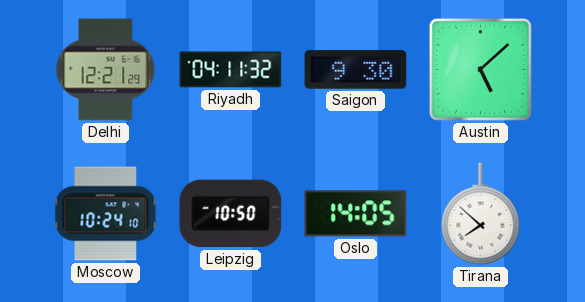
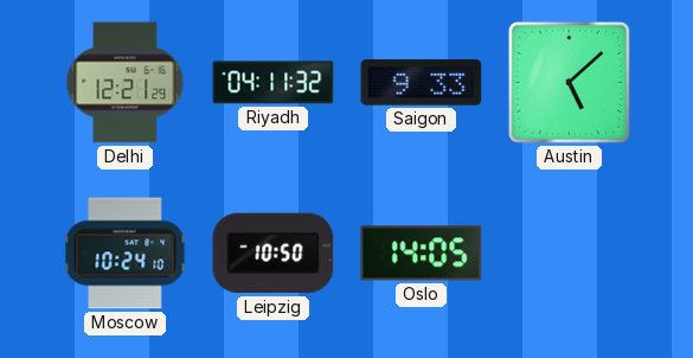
Saigon: 9:30 -> 9:33
Tirana: 7:52 -> none
